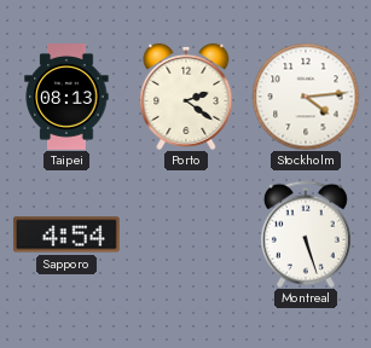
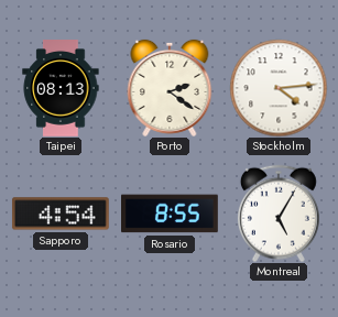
Rosario: none -> 8:55
Montreal: 5:27 -> 5:05
